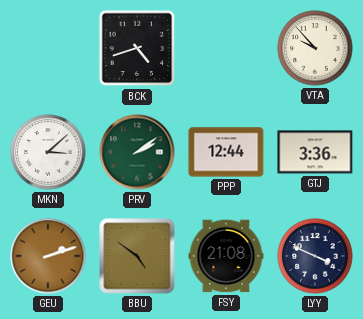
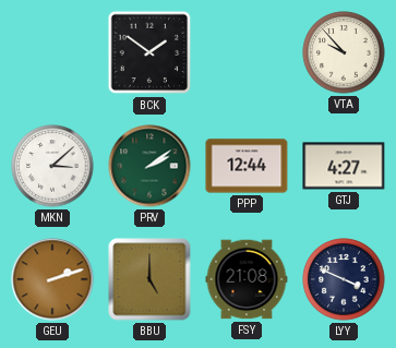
BCK: 4:42 -> 1:51
GTJ: 3:36 -> 4:27
BBU: 4:51 -> 5:00
